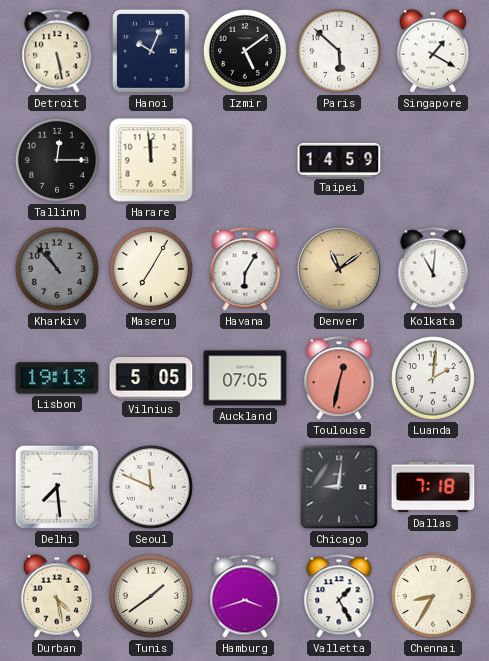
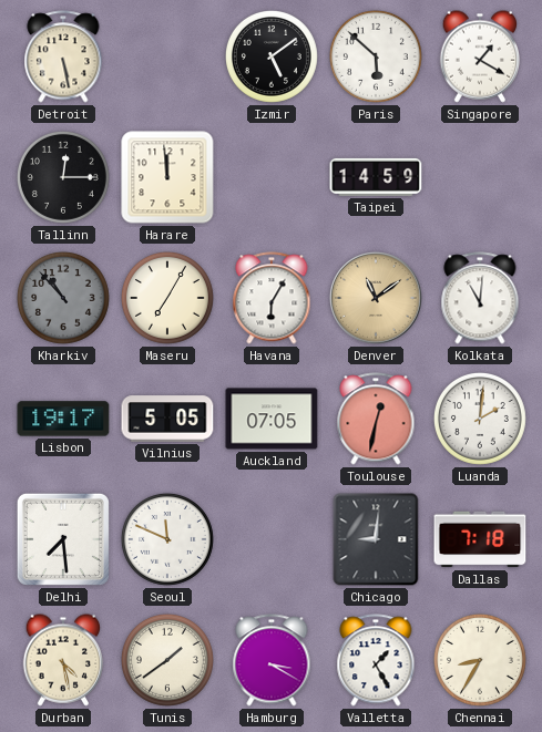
Hanoi: 10:04 -> none
Lisbon: 19:13 -> 19:17
Hamburg: 3:42 -> 3:20
